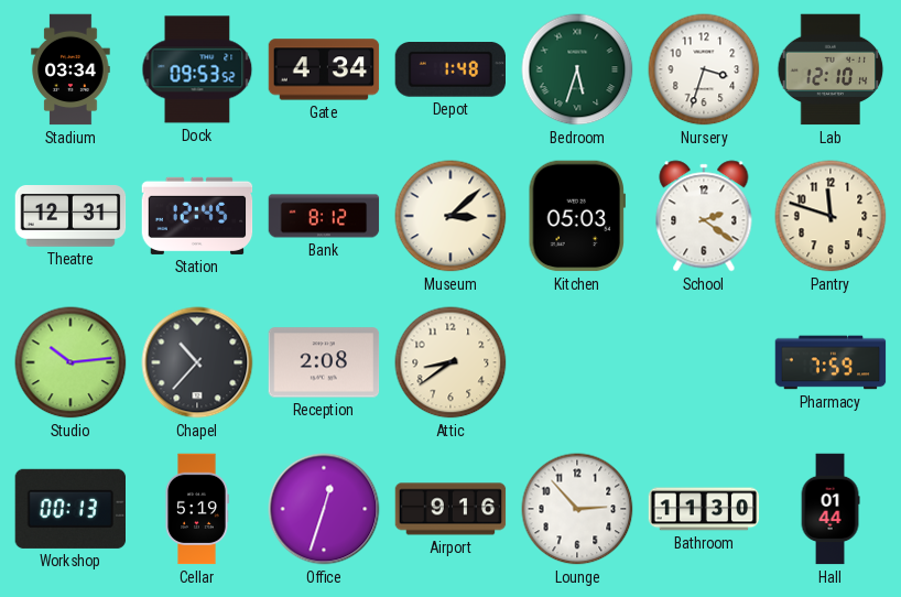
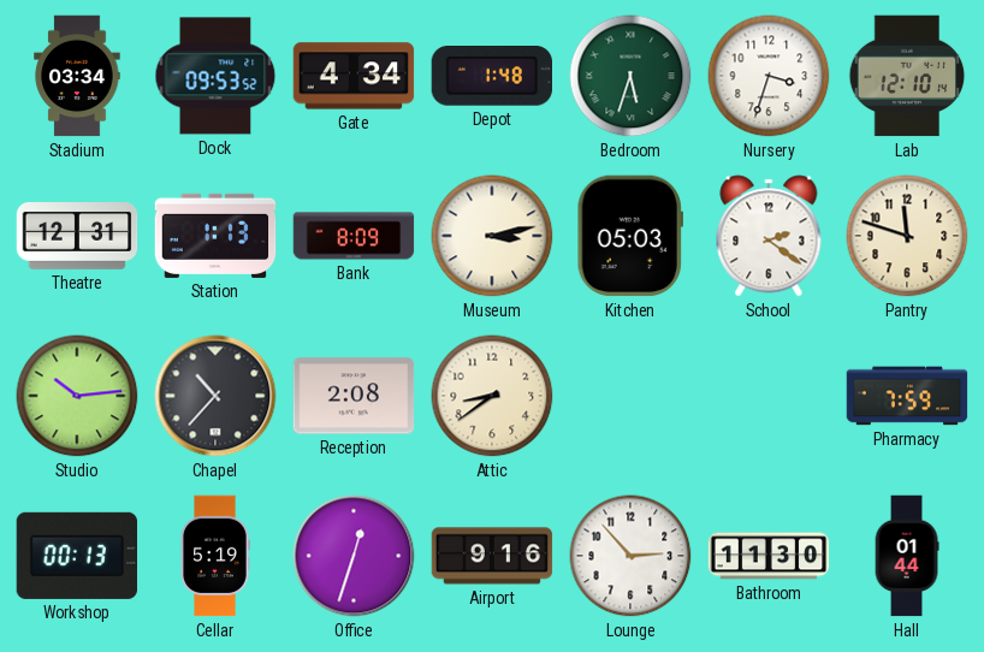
Station: 12:45 -> 1:13
Bank: 8:12 -> 8:09
Museum: 3:08 -> 3:13
